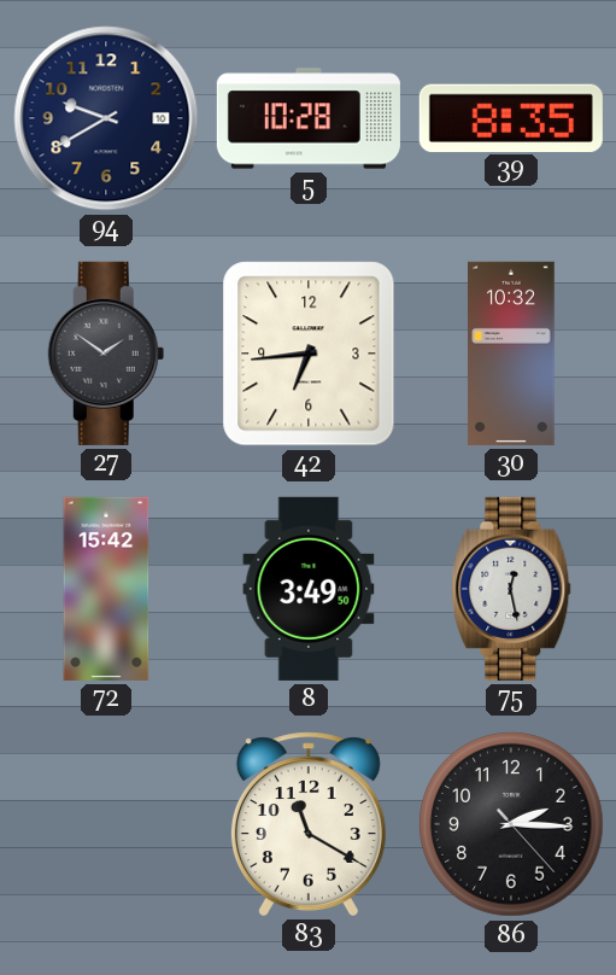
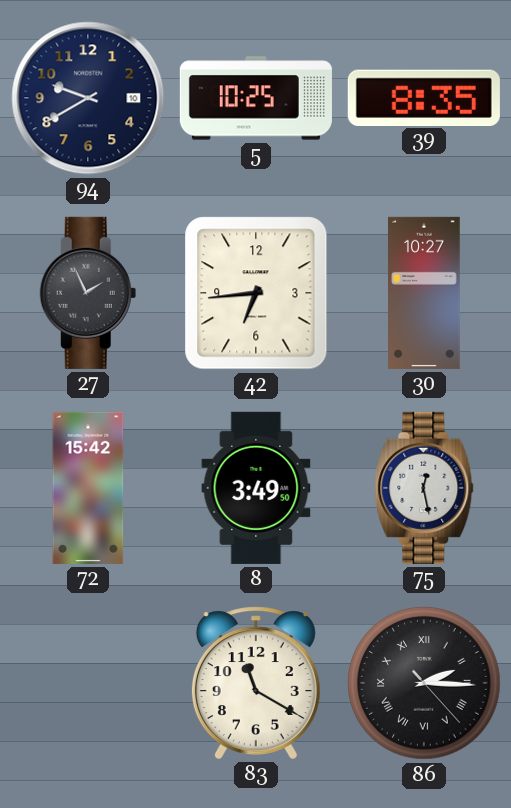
5: 10:28 -> 10:25
27: 1:51 -> 1:56
30: 10:32 -> 10:27
86 numerals: Arabic -> Roman
